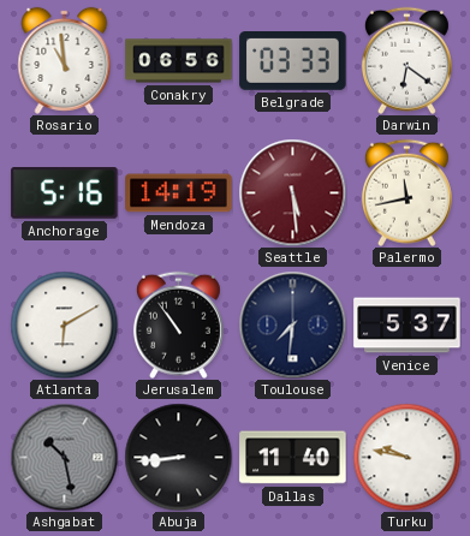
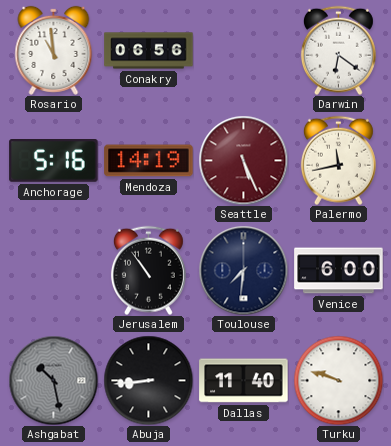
Belgrade: 03:33 -> none
Seattle: 5:29 -> 5:26
Atlanta: 6:10 -> none
Venice: 5:37 -> 6:00
Turku: 9:47 -> 9:48
